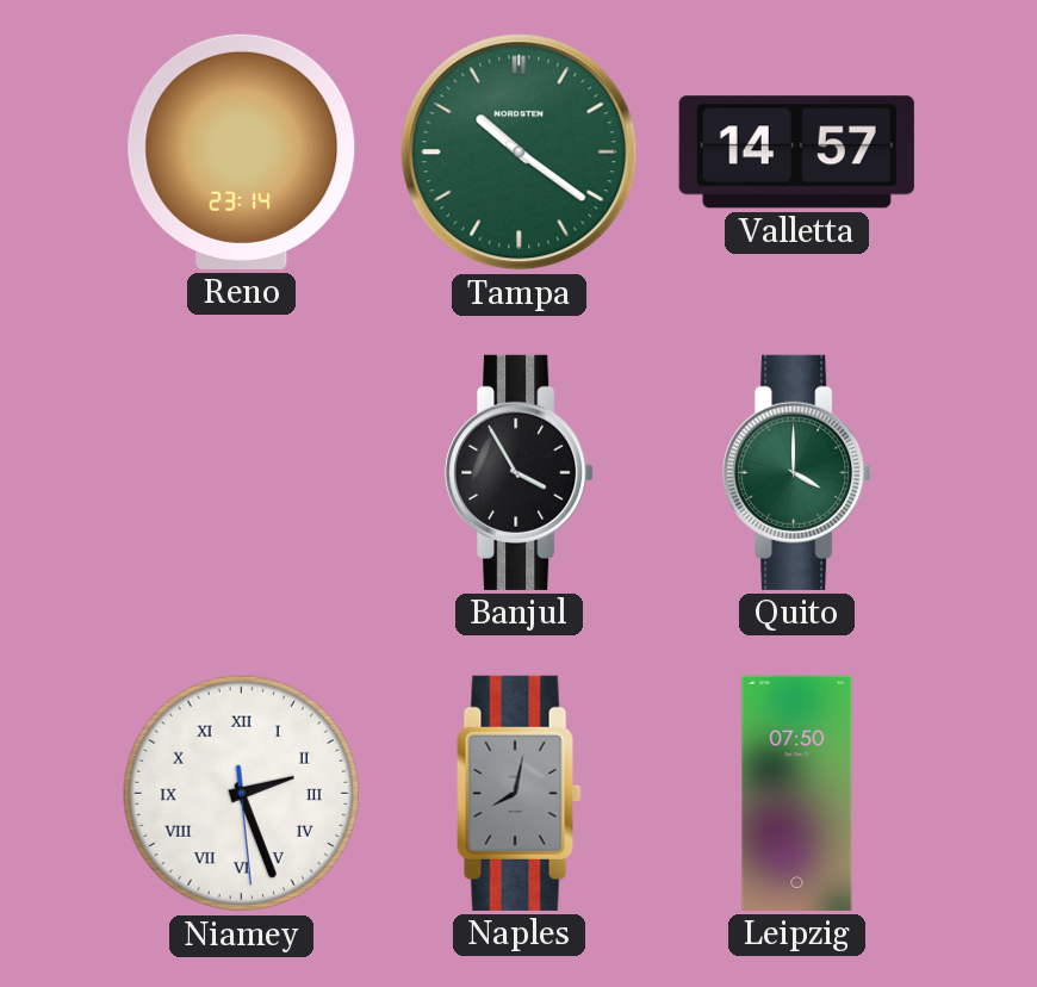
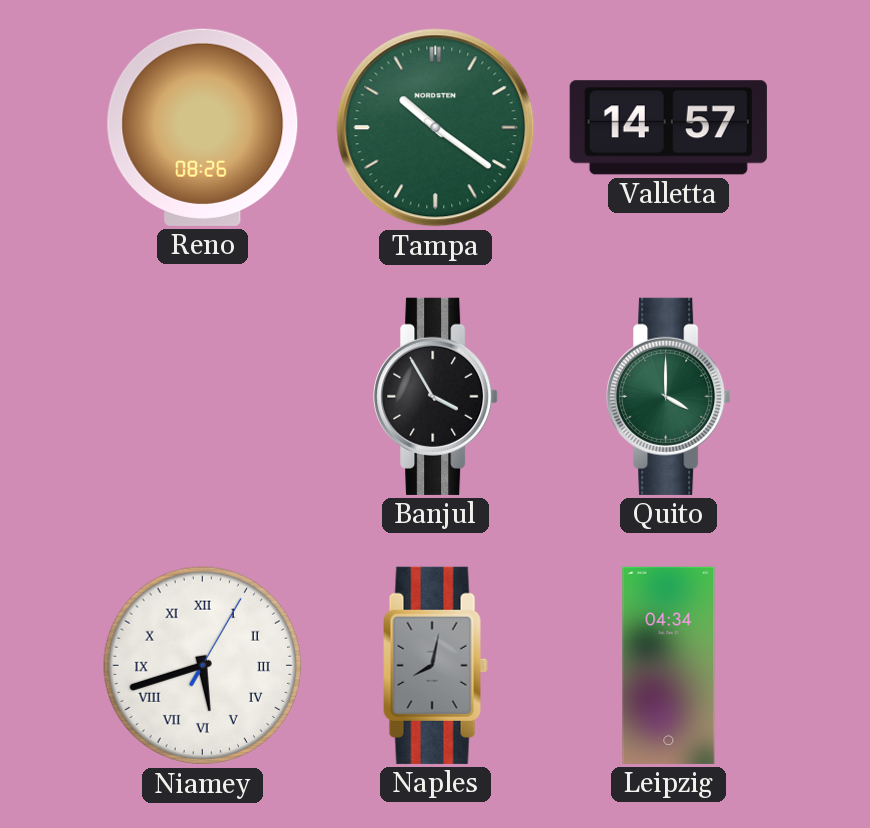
Reno: 23:14 -> 08:26
Niamey: 2:26 -> 5:42
Leipzig: 07:50 -> 04:34
